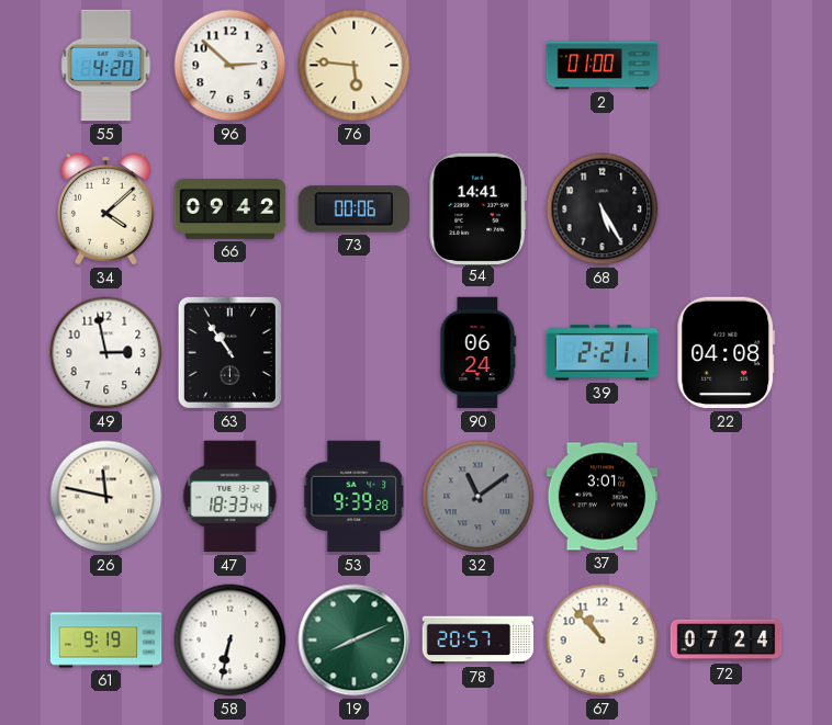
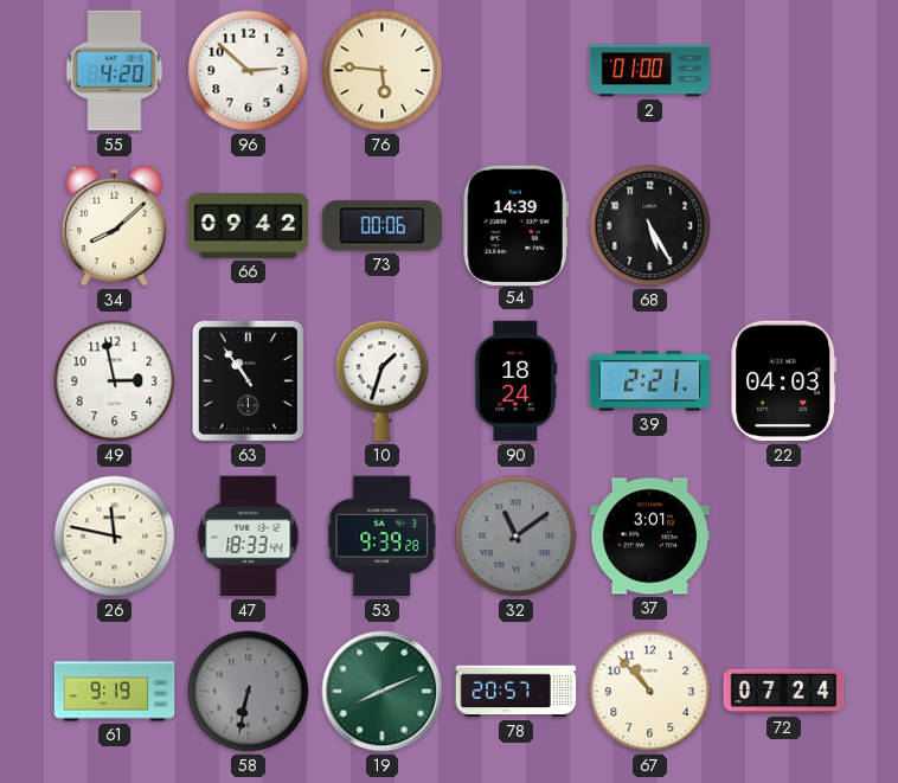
34: 4:08 -> 8:08
54: 14:41 -> 14:39
10: none -> 1:33
90: 06:24 -> 18:24
22: 04:08 -> 04:03
58 dial: white -> grey
